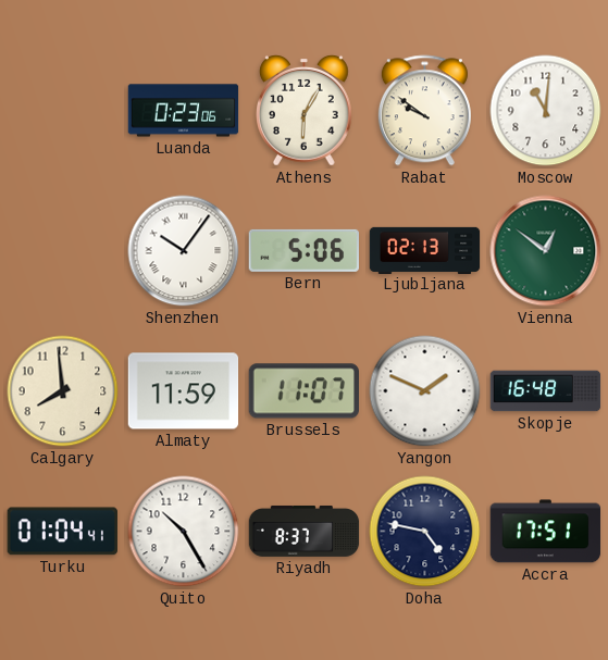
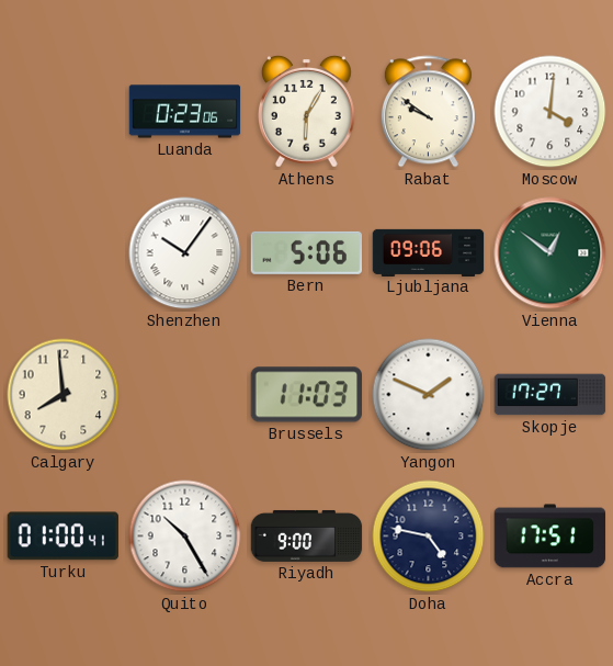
Moscow: 11:01 -> 4:01
Ljubljana: 02:13 -> 09:06
Almaty: 11:59 -> none
Brussels: 11:07 -> 11:03
Skopje: 16:48 -> 17:27
Turku: 01:04 -> 01:00
Riyadh: 8:37 -> 9:00
